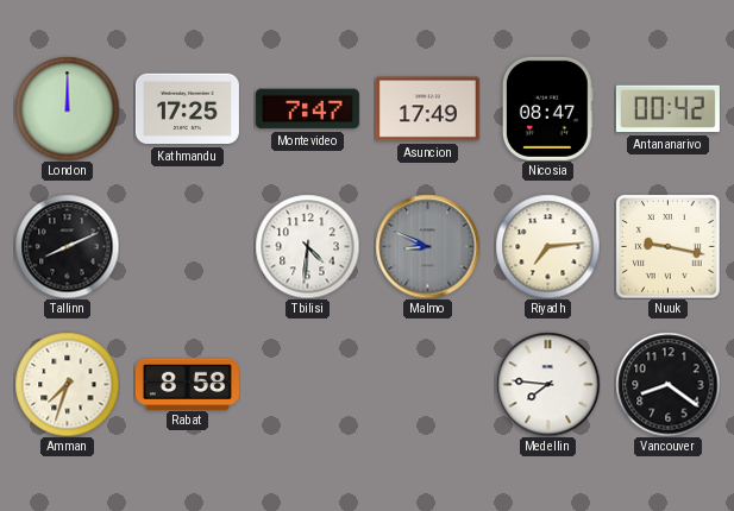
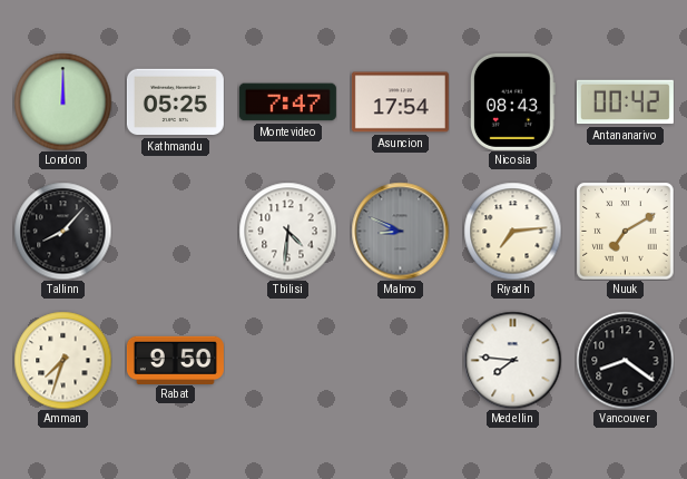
Kathmandu: 17:25 -> 05:25
Asuncion: 17:49 -> 17:54
Nicosia: 08:47 -> 08:43
Tallinn: 8:11 -> 8:07
Nuuk: 9:17 -> 7:10
Rabat: 8:58 -> 9:50
